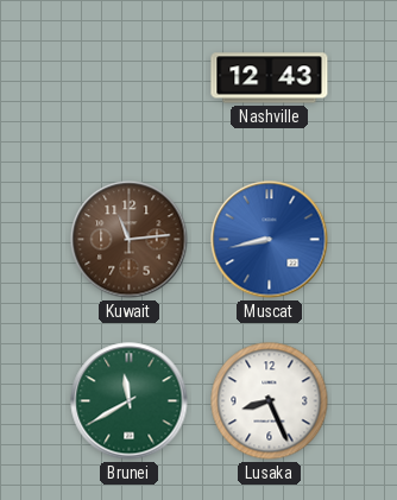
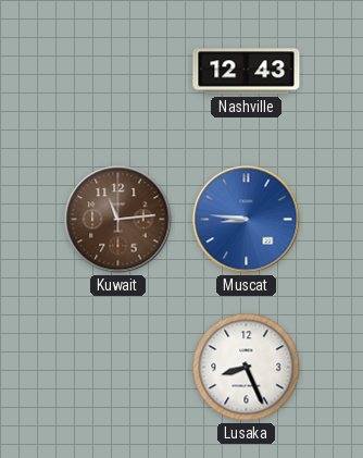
Muscat: 8:43 -> 8:46
Brunei: 11:40 -> none
